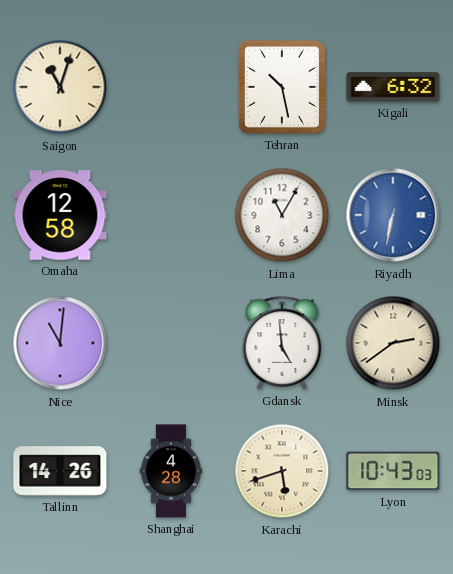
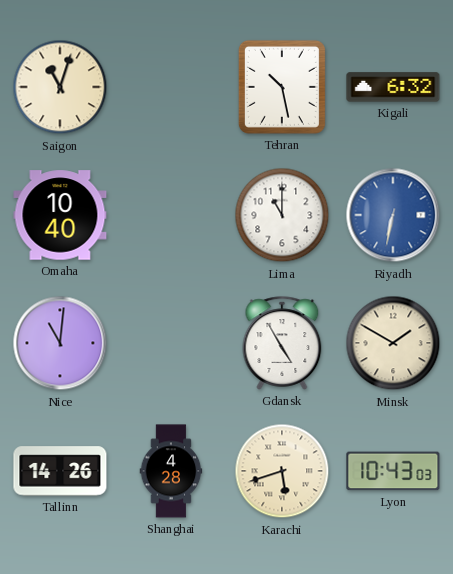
Omaha: 12:58 -> 10:40
Lima: 11:05 -> 11:00
Gdansk: 4:59 -> 4:55
Minsk: 2:39 -> 1:50
